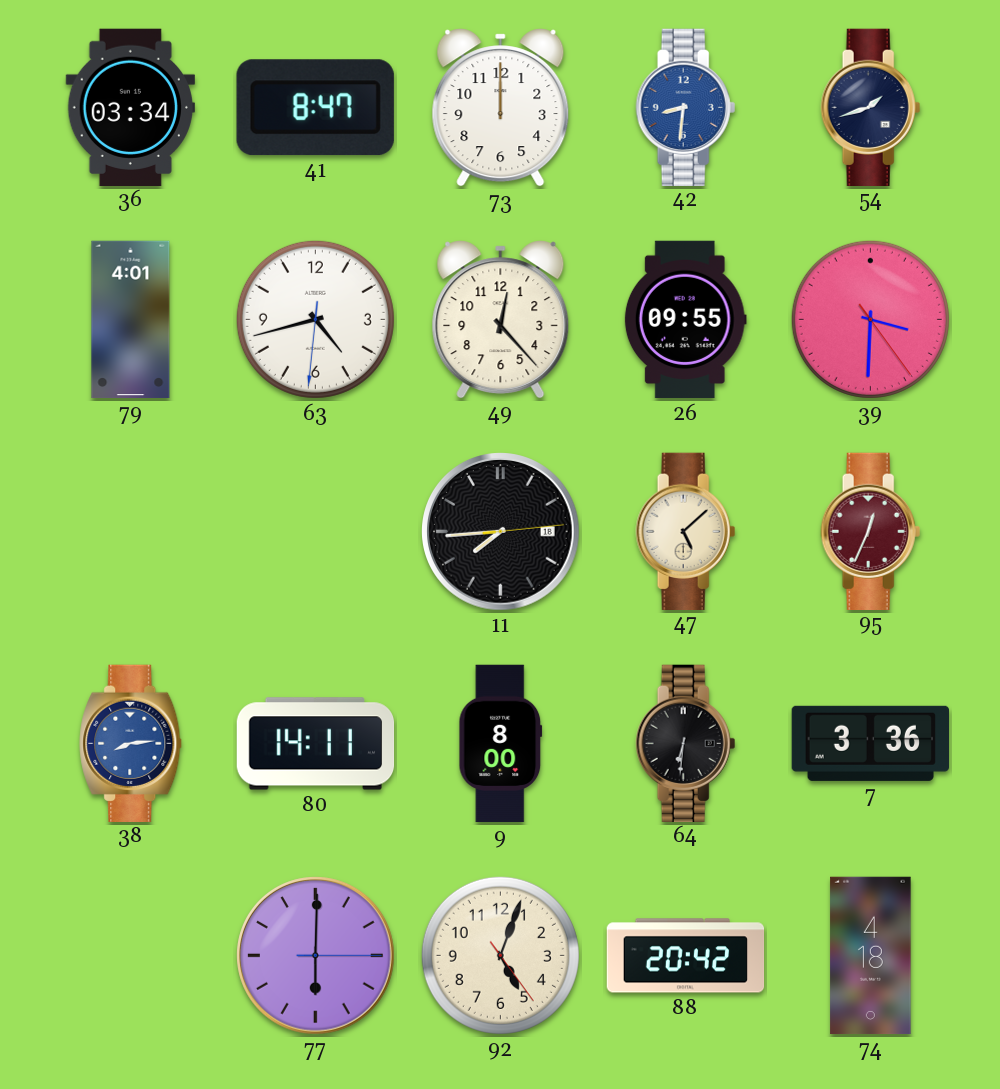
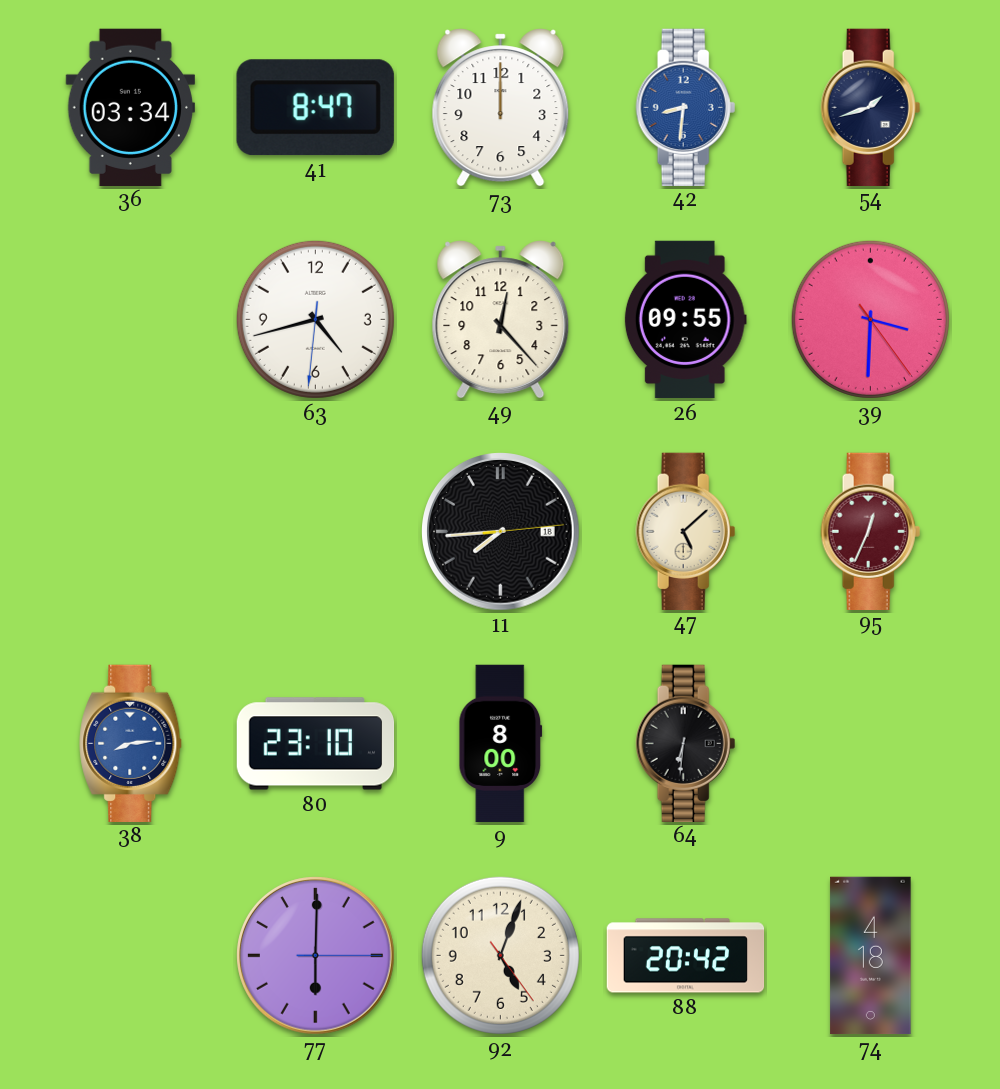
79: 4:01 -> none
80: 14:11 -> 23:10
7: 3:36 -> none
